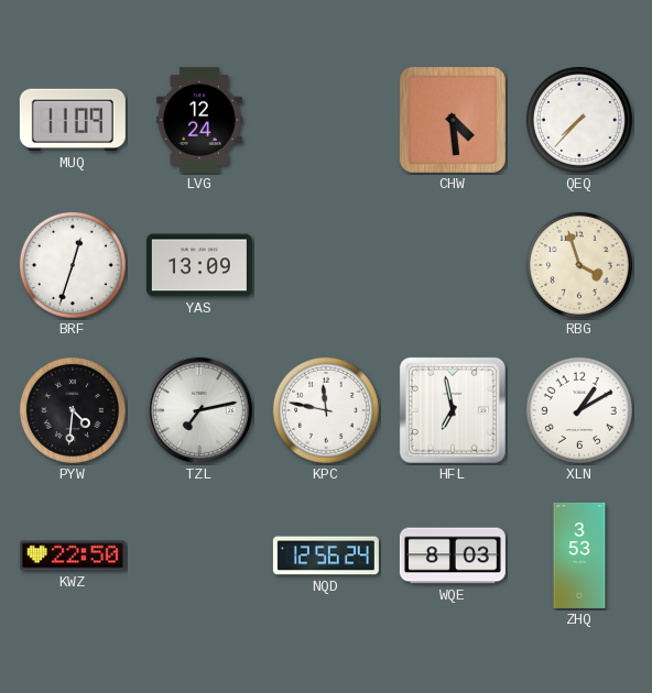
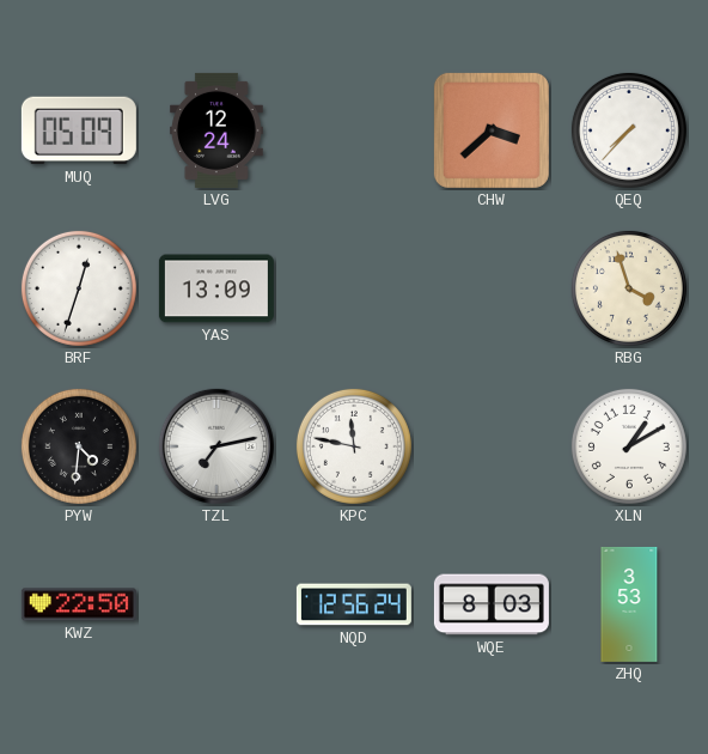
MUQ: 11:09 -> 05:09
CHW: 4:29 -> 3:38
HFL: 6:58 -> none
